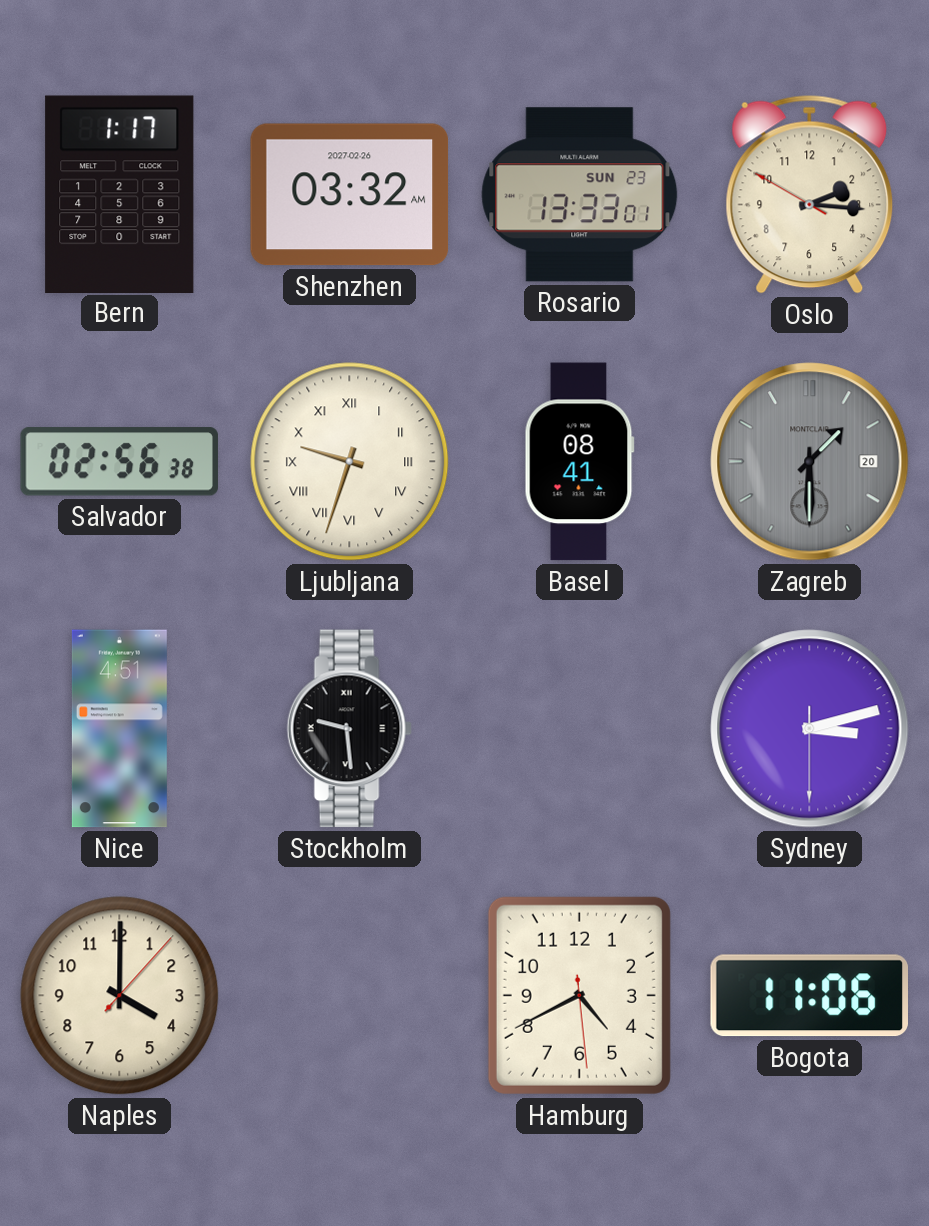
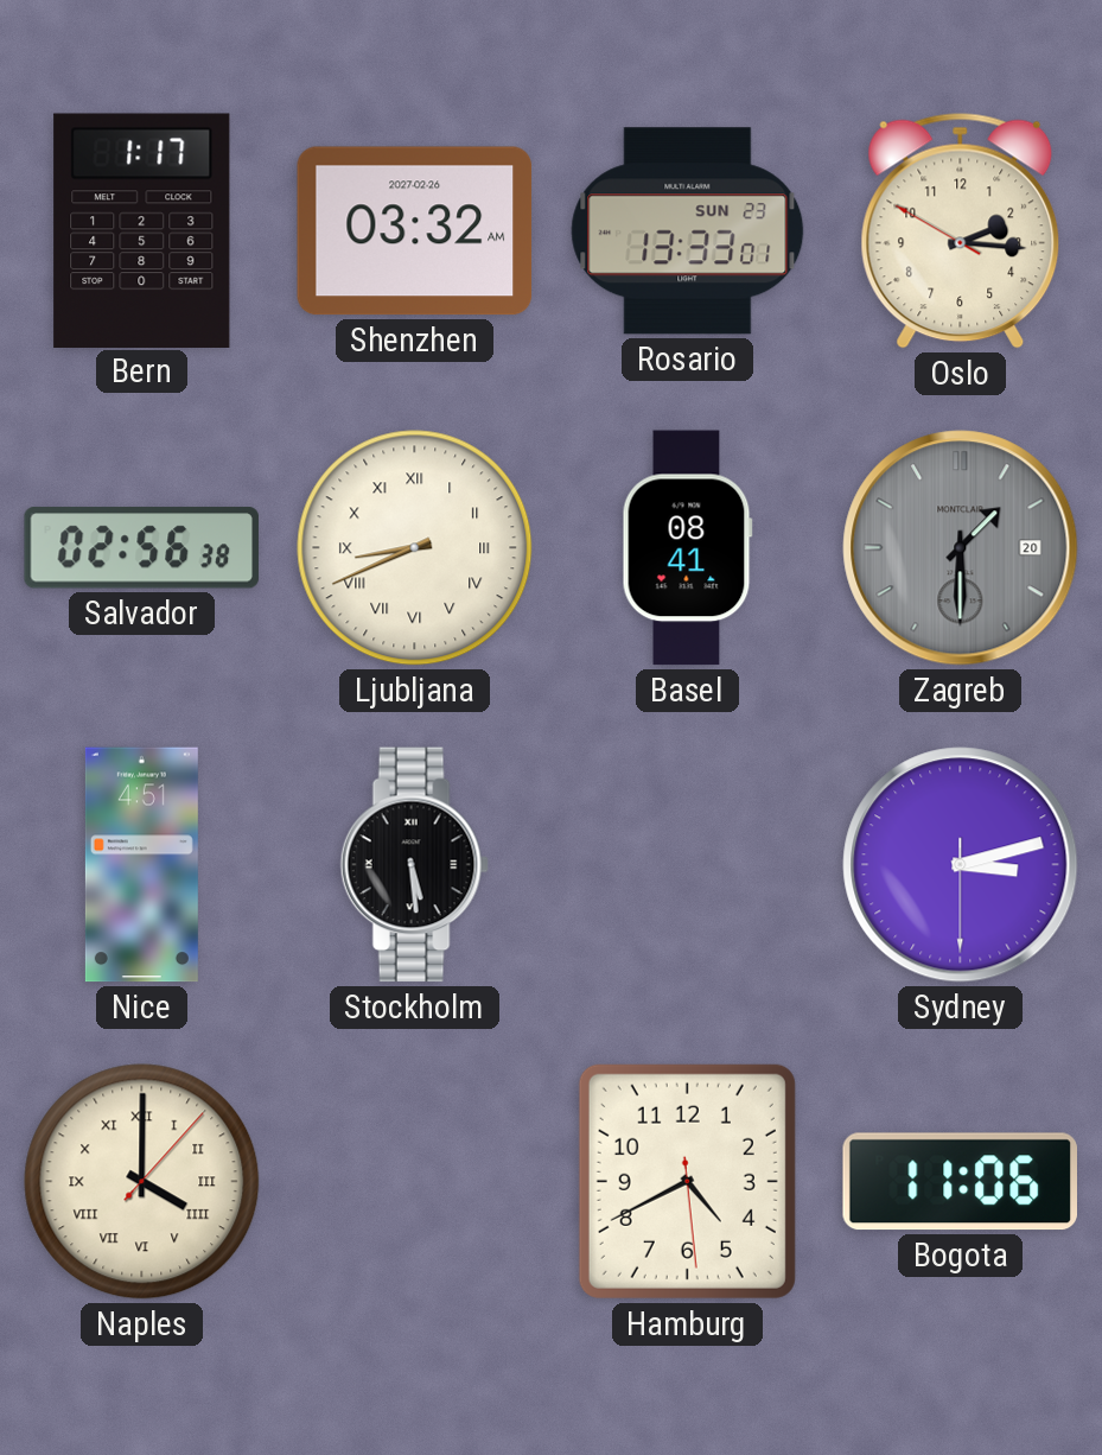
Ljubljana: 9:33 -> 8:41
Stockholm: 9:29 -> 5:29
Naples numerals: Arabic -> Roman
